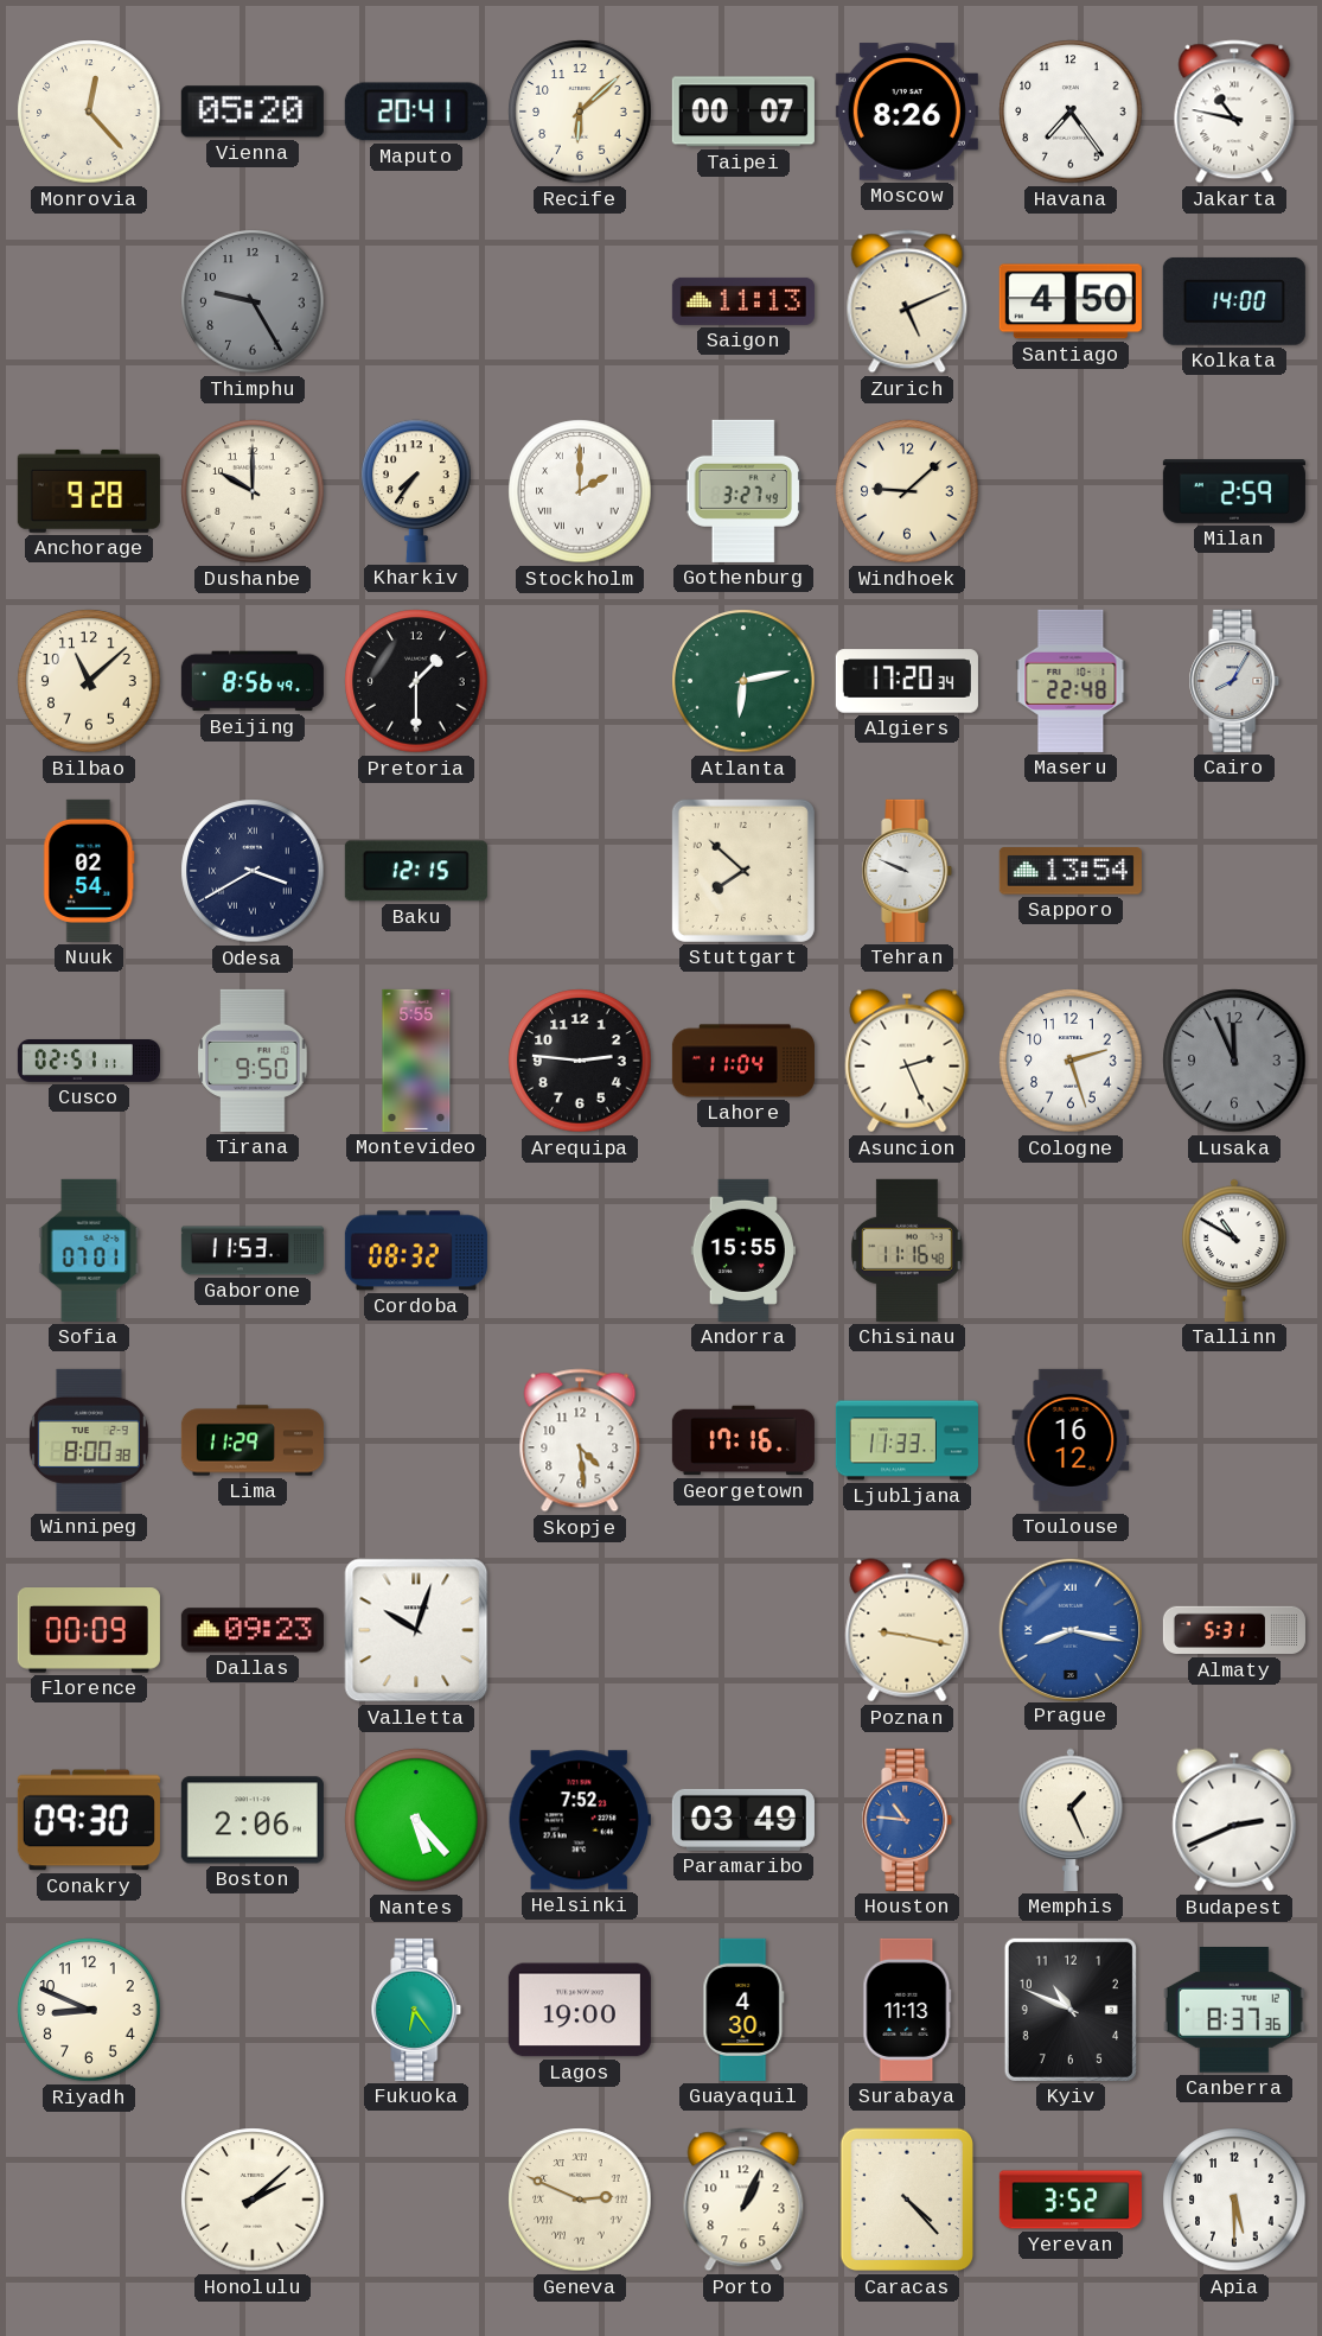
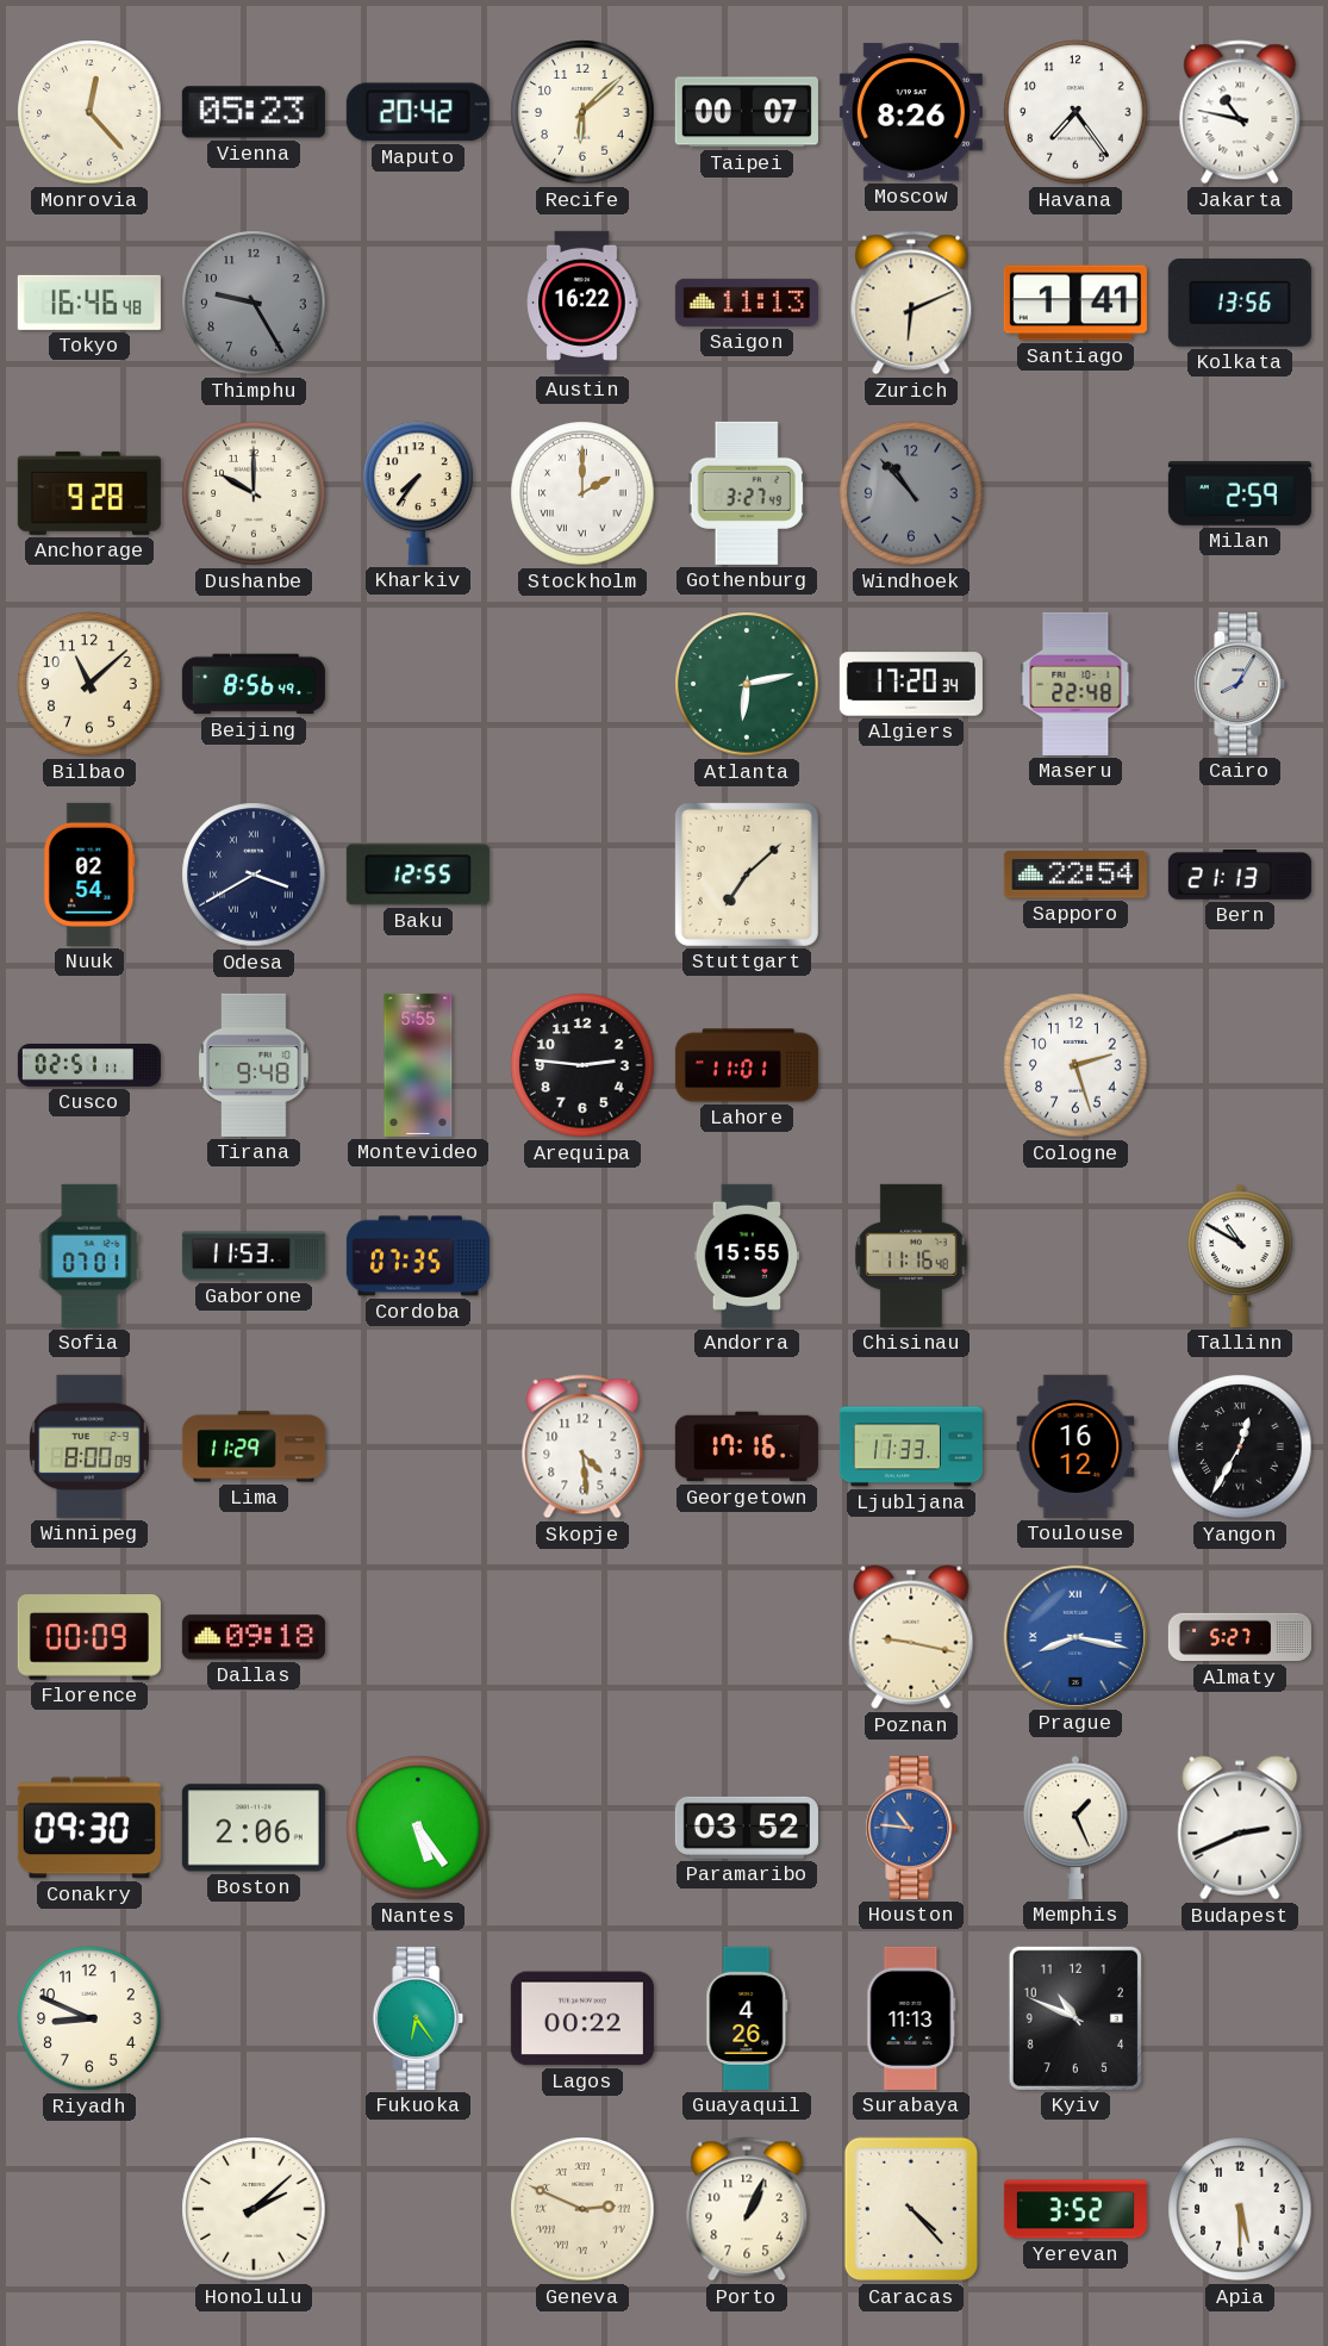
Vienna: 05:20 -> 05:23
Maputo: 20:41 -> 20:42
Tokyo: none -> 16:46
Austin: none -> 16:22
Zurich: 5:11 -> 6:11
Santiago: 4:50 -> 1:41
Kolkata: 14:00 -> 13:56
Windhoek: 9:08 -> 10:53
Windhoek dial: cream -> grey
Pretoria: 1:30 -> none
Baku: 12:15 -> 12:55
Stuttgart: 7:52 -> 7:08
Tehran: 9:49 -> none
Sapporo: 13:54 -> 22:54
Bern: none -> 21:13
Tirana: 9:50 -> 9:48
Lahore: 11:04 -> 11:01
Asuncion: 2:26 -> none
Lusaka: 11:56 -> none
Cordoba: 08:32 -> 07:35
Winnipeg: 8:00:38 -> 8:00:09
Yangon: none -> 12:35
Dallas: 09:23 -> 09:18
Valletta: 10:03 -> none
Almaty: 5:31 -> 5:27
Nantes: 5:23 -> 5:24
Helsinki: 7:52 -> none
Paramaribo: 03:49 -> 03:52
Lagos: 19:00 -> 00:22
Guayaquil: 4:30 -> 4:26
Canberra: 8:37 -> none
